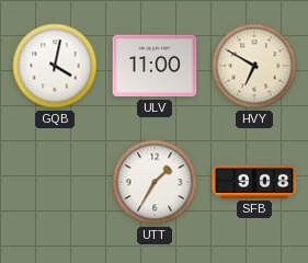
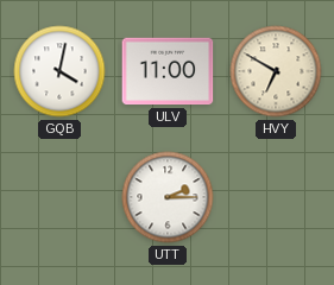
UTT: 1:35 -> 2:15
SFB: 9:08 -> none
